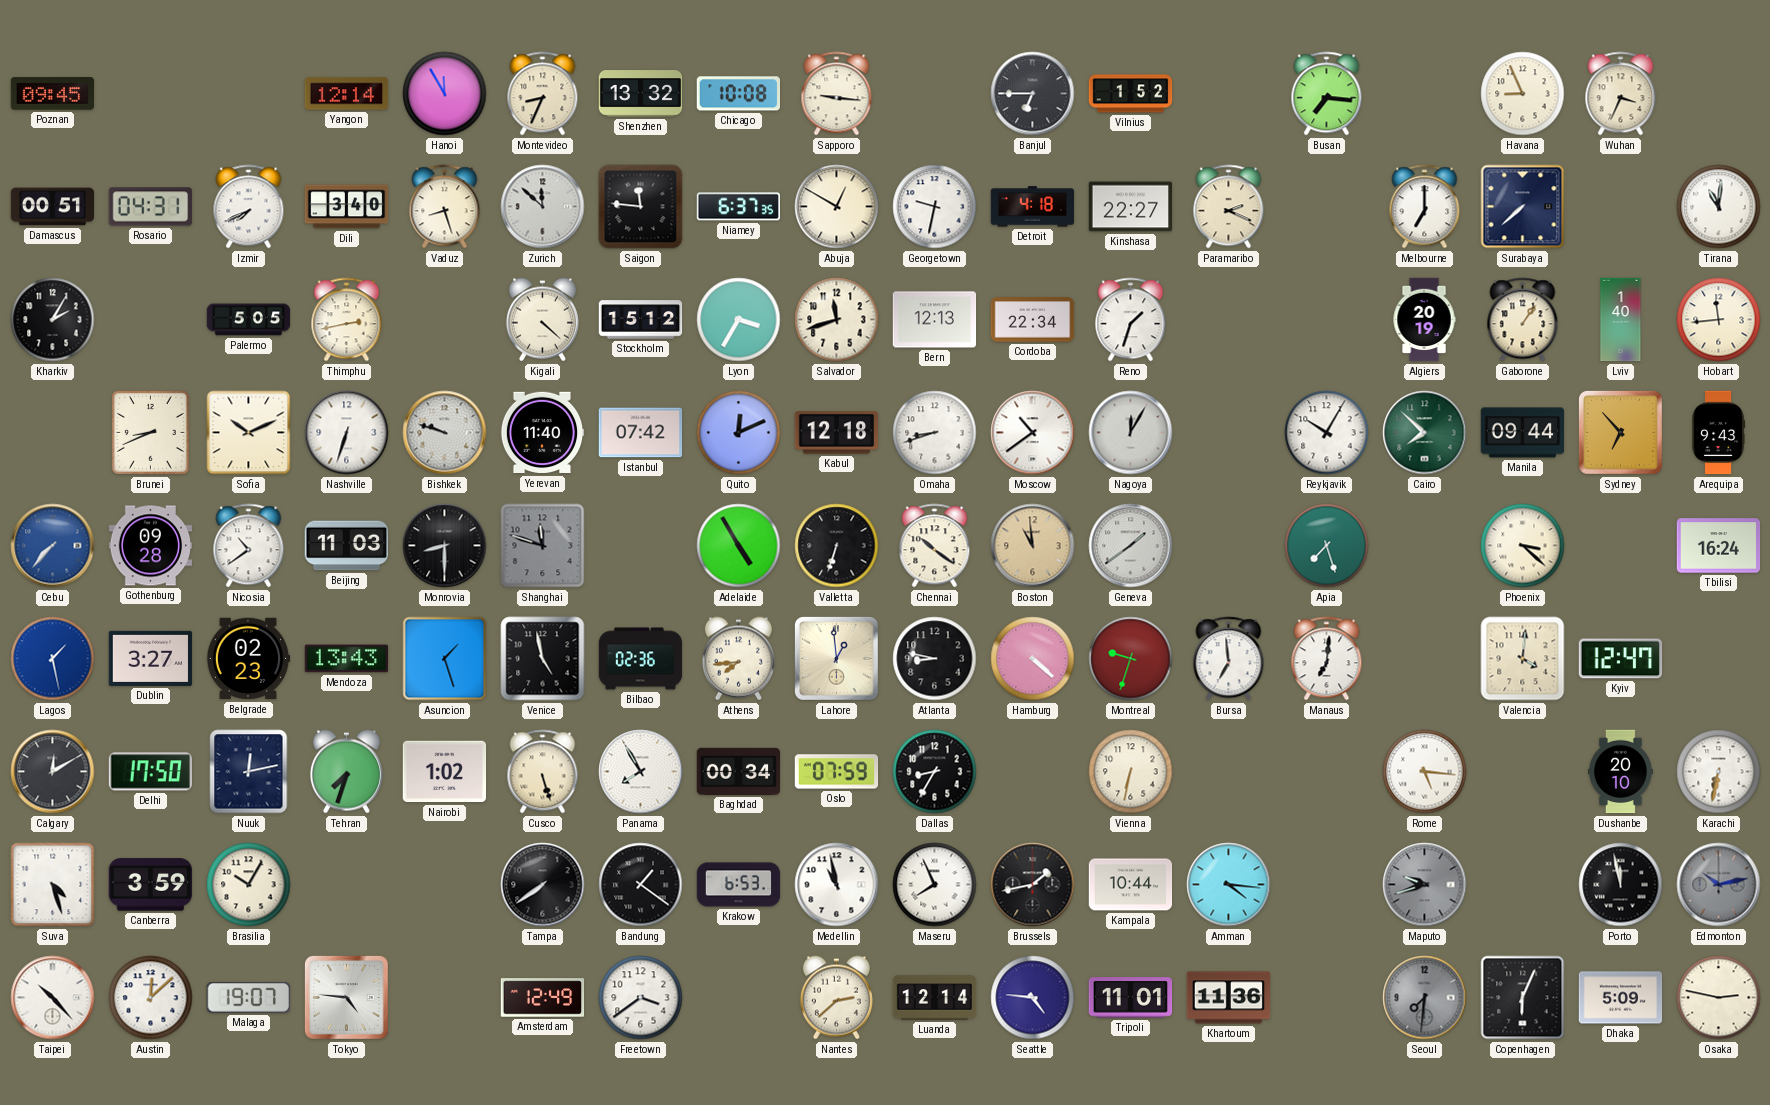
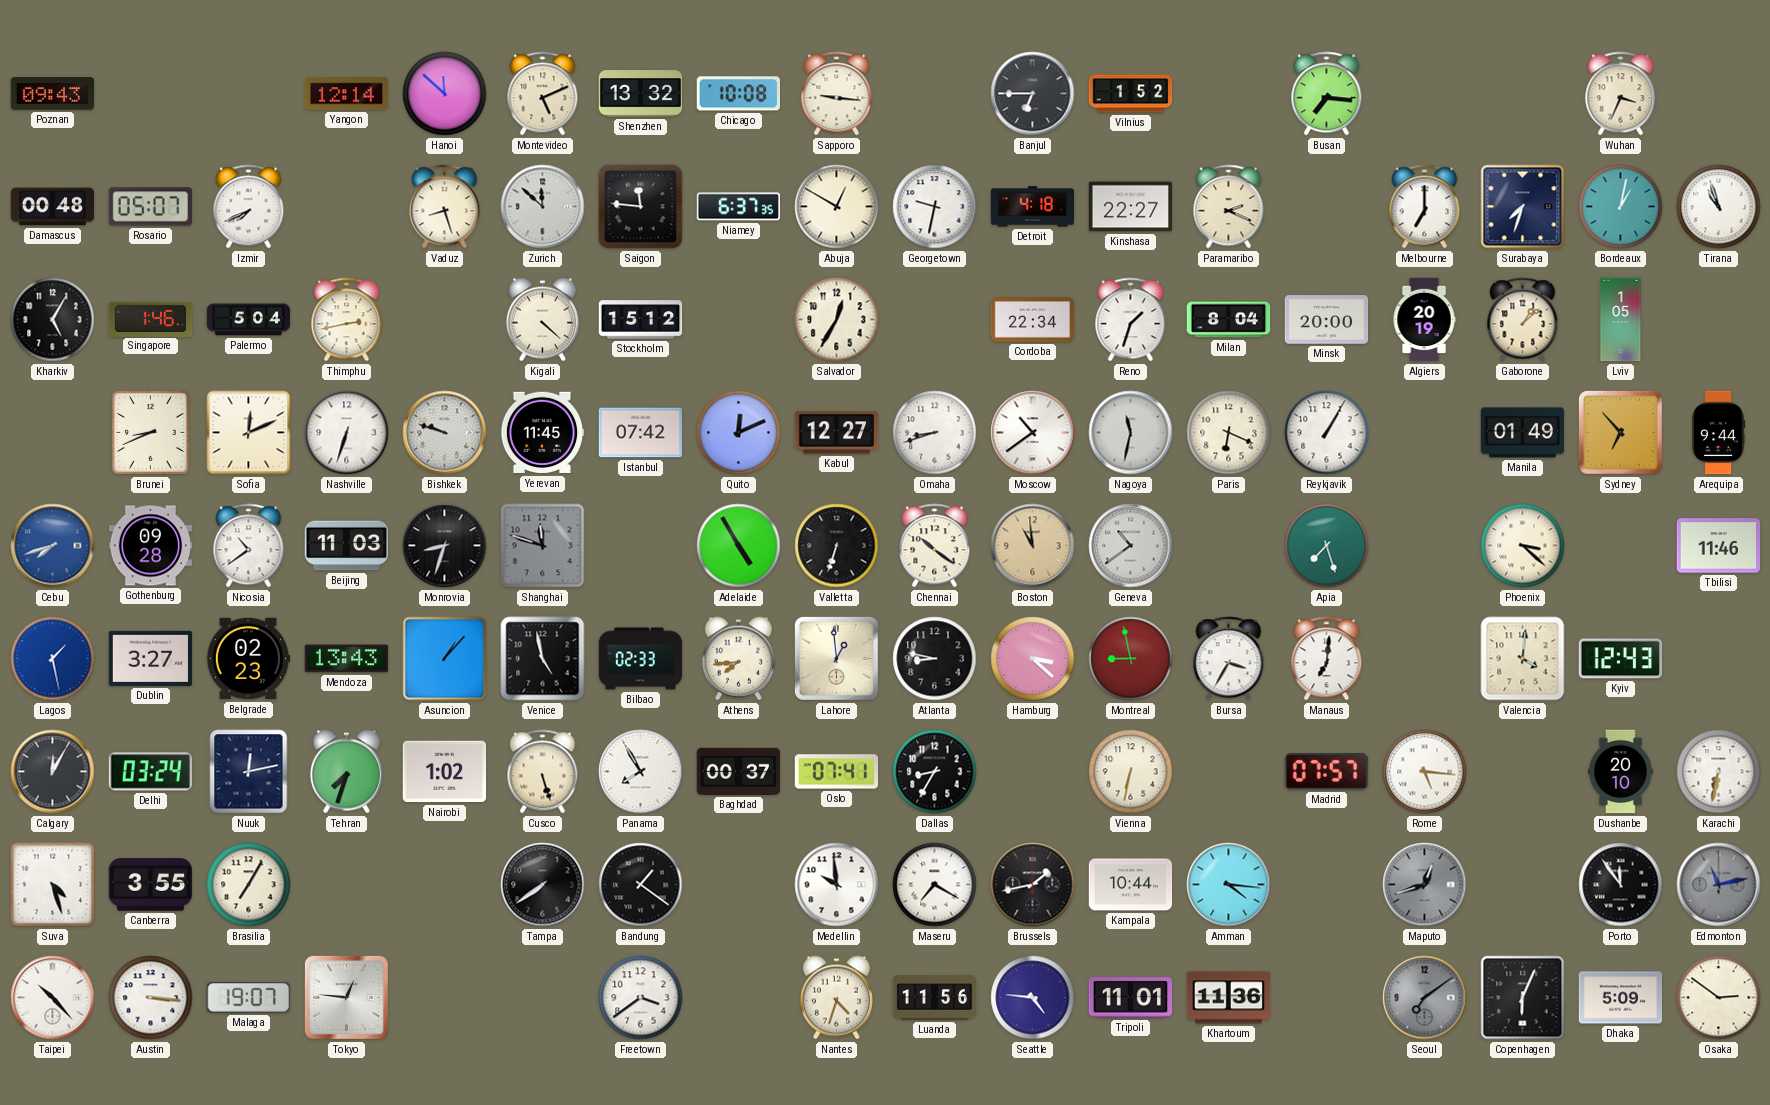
Poznan: 09:45 -> 09:43
Hanoi: 11:55 -> 11:52
Montevideo: 8:34 -> 5:11
Havana: 8:56 -> none
Damascus: 00:51 -> 00:48
Rosario: 04:31 -> 05:07
Dili: 3:40 -> none
Surabaya: 7:38 -> 7:33
Bordeaux: none -> 1:02
Tirana: 11:01 -> 10:57
Kharkiv: 2:05 -> 5:05
Singapore: none -> 1:46
Palermo: 5:05 -> 5:04
Lyon: 3:35 -> none
Salvador: 11:42 -> 12:35
Bern: 12:13 -> none
Milan: none -> 8:04
Minsk: none -> 20:00
Gaborone: 1:06 -> 1:08
Lviv: 1:40 -> 1:05
Hobart: 11:44 -> none
Sofia: 10:11 -> 12:11
Yerevan: 11:40 -> 11:45
Kabul: 12:18 -> 12:27
Nagoya: 12:05 -> 11:32
Paris: none -> 6:19
Reykjavik: 10:05 -> 1:05
Cairo: 7:52 -> none
Manila: 09:44 -> 01:49
Arequipa: 9:43 -> 9:44
Cebu: 7:37 -> 7:42
Monrovia: 8:30 -> 8:33
Geneva: 1:39 -> 10:39
Tbilisi: 16:24 -> 11:46
Asuncion: 1:27 -> 1:07
Bilbao: 02:36 -> 02:33
Hamburg: 4:22 -> 3:22
Montreal: 9:33 -> 8:58
Bursa: 6:59 -> 3:35
Kyiv: 12:47 -> 12:43
Calgary: 12:10 -> 12:05
Delhi: 17:50 -> 03:24
Baghdad: 00:34 -> 00:37
Oslo: 07:59 -> 07:41
Madrid: none -> 07:57
Canberra: 3:59 -> 3:55
Brasilia: 10:05 -> 7:05
Krakow: 6:53 -> none
Medellin: 10:58 -> 9:59
Maseru: 7:56 -> 7:20
Maputo: 9:42 -> 12:42
Porto: 11:58 -> 11:54
Edmonton: 10:13 -> 11:13
Austin: 12:08 -> 3:16
Tokyo: 4:46 -> 12:46
Amsterdam: 12:49 -> none
Nantes: 2:38 -> 4:33
Luanda: 12:14 -> 11:56
Seoul: 7:31 -> 7:09
Osaka: 2:47 -> 2:51
